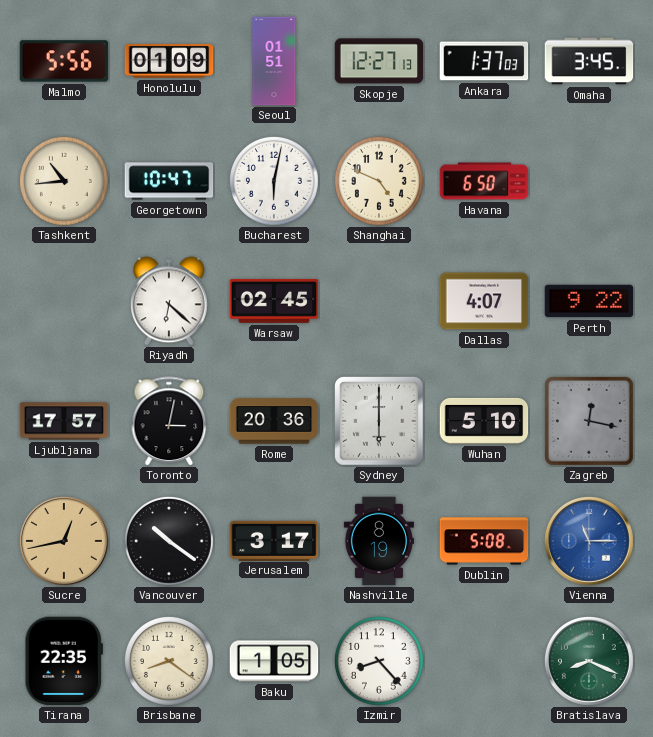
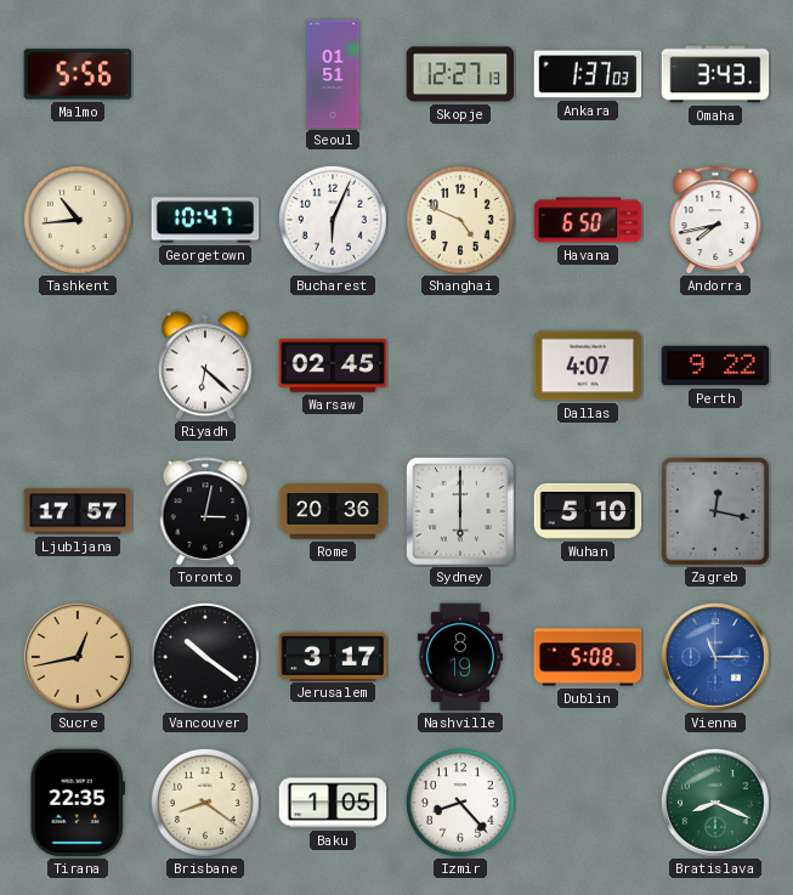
Honolulu: 01:09 -> none
Omaha: 3:45 -> 3:43
Bucharest: 6:02 -> 6:04
Andorra: none -> 7:43
